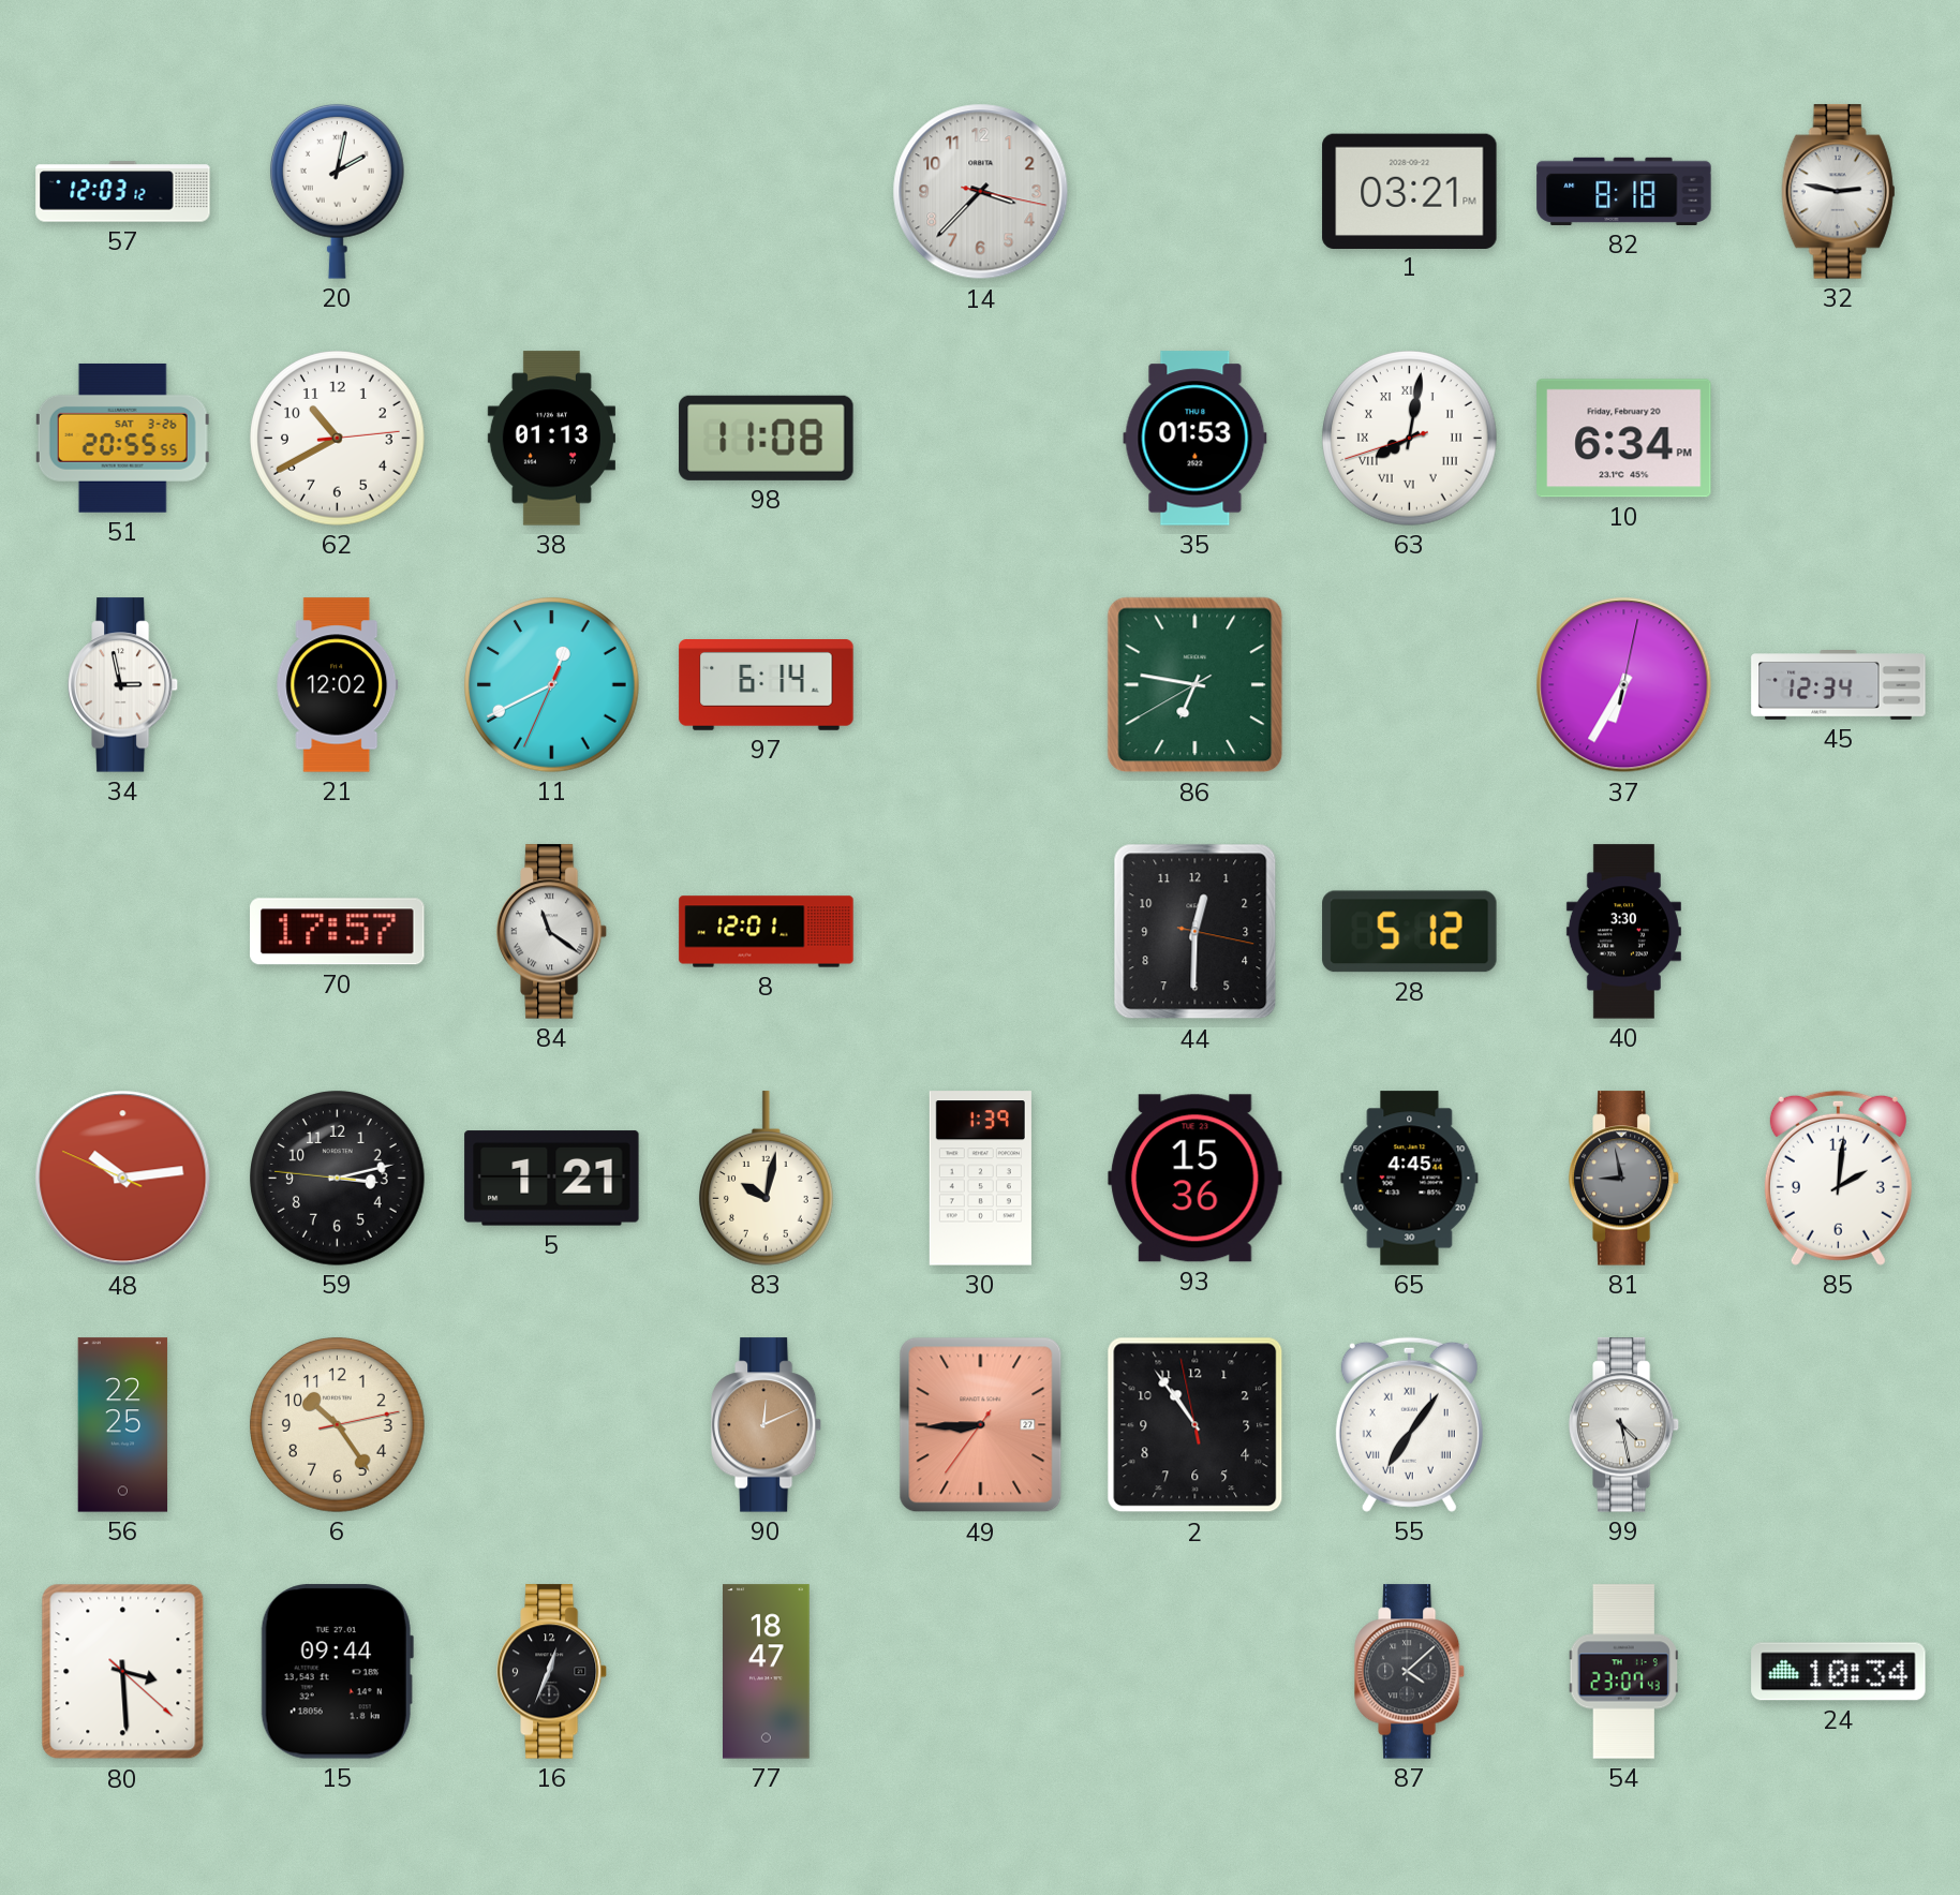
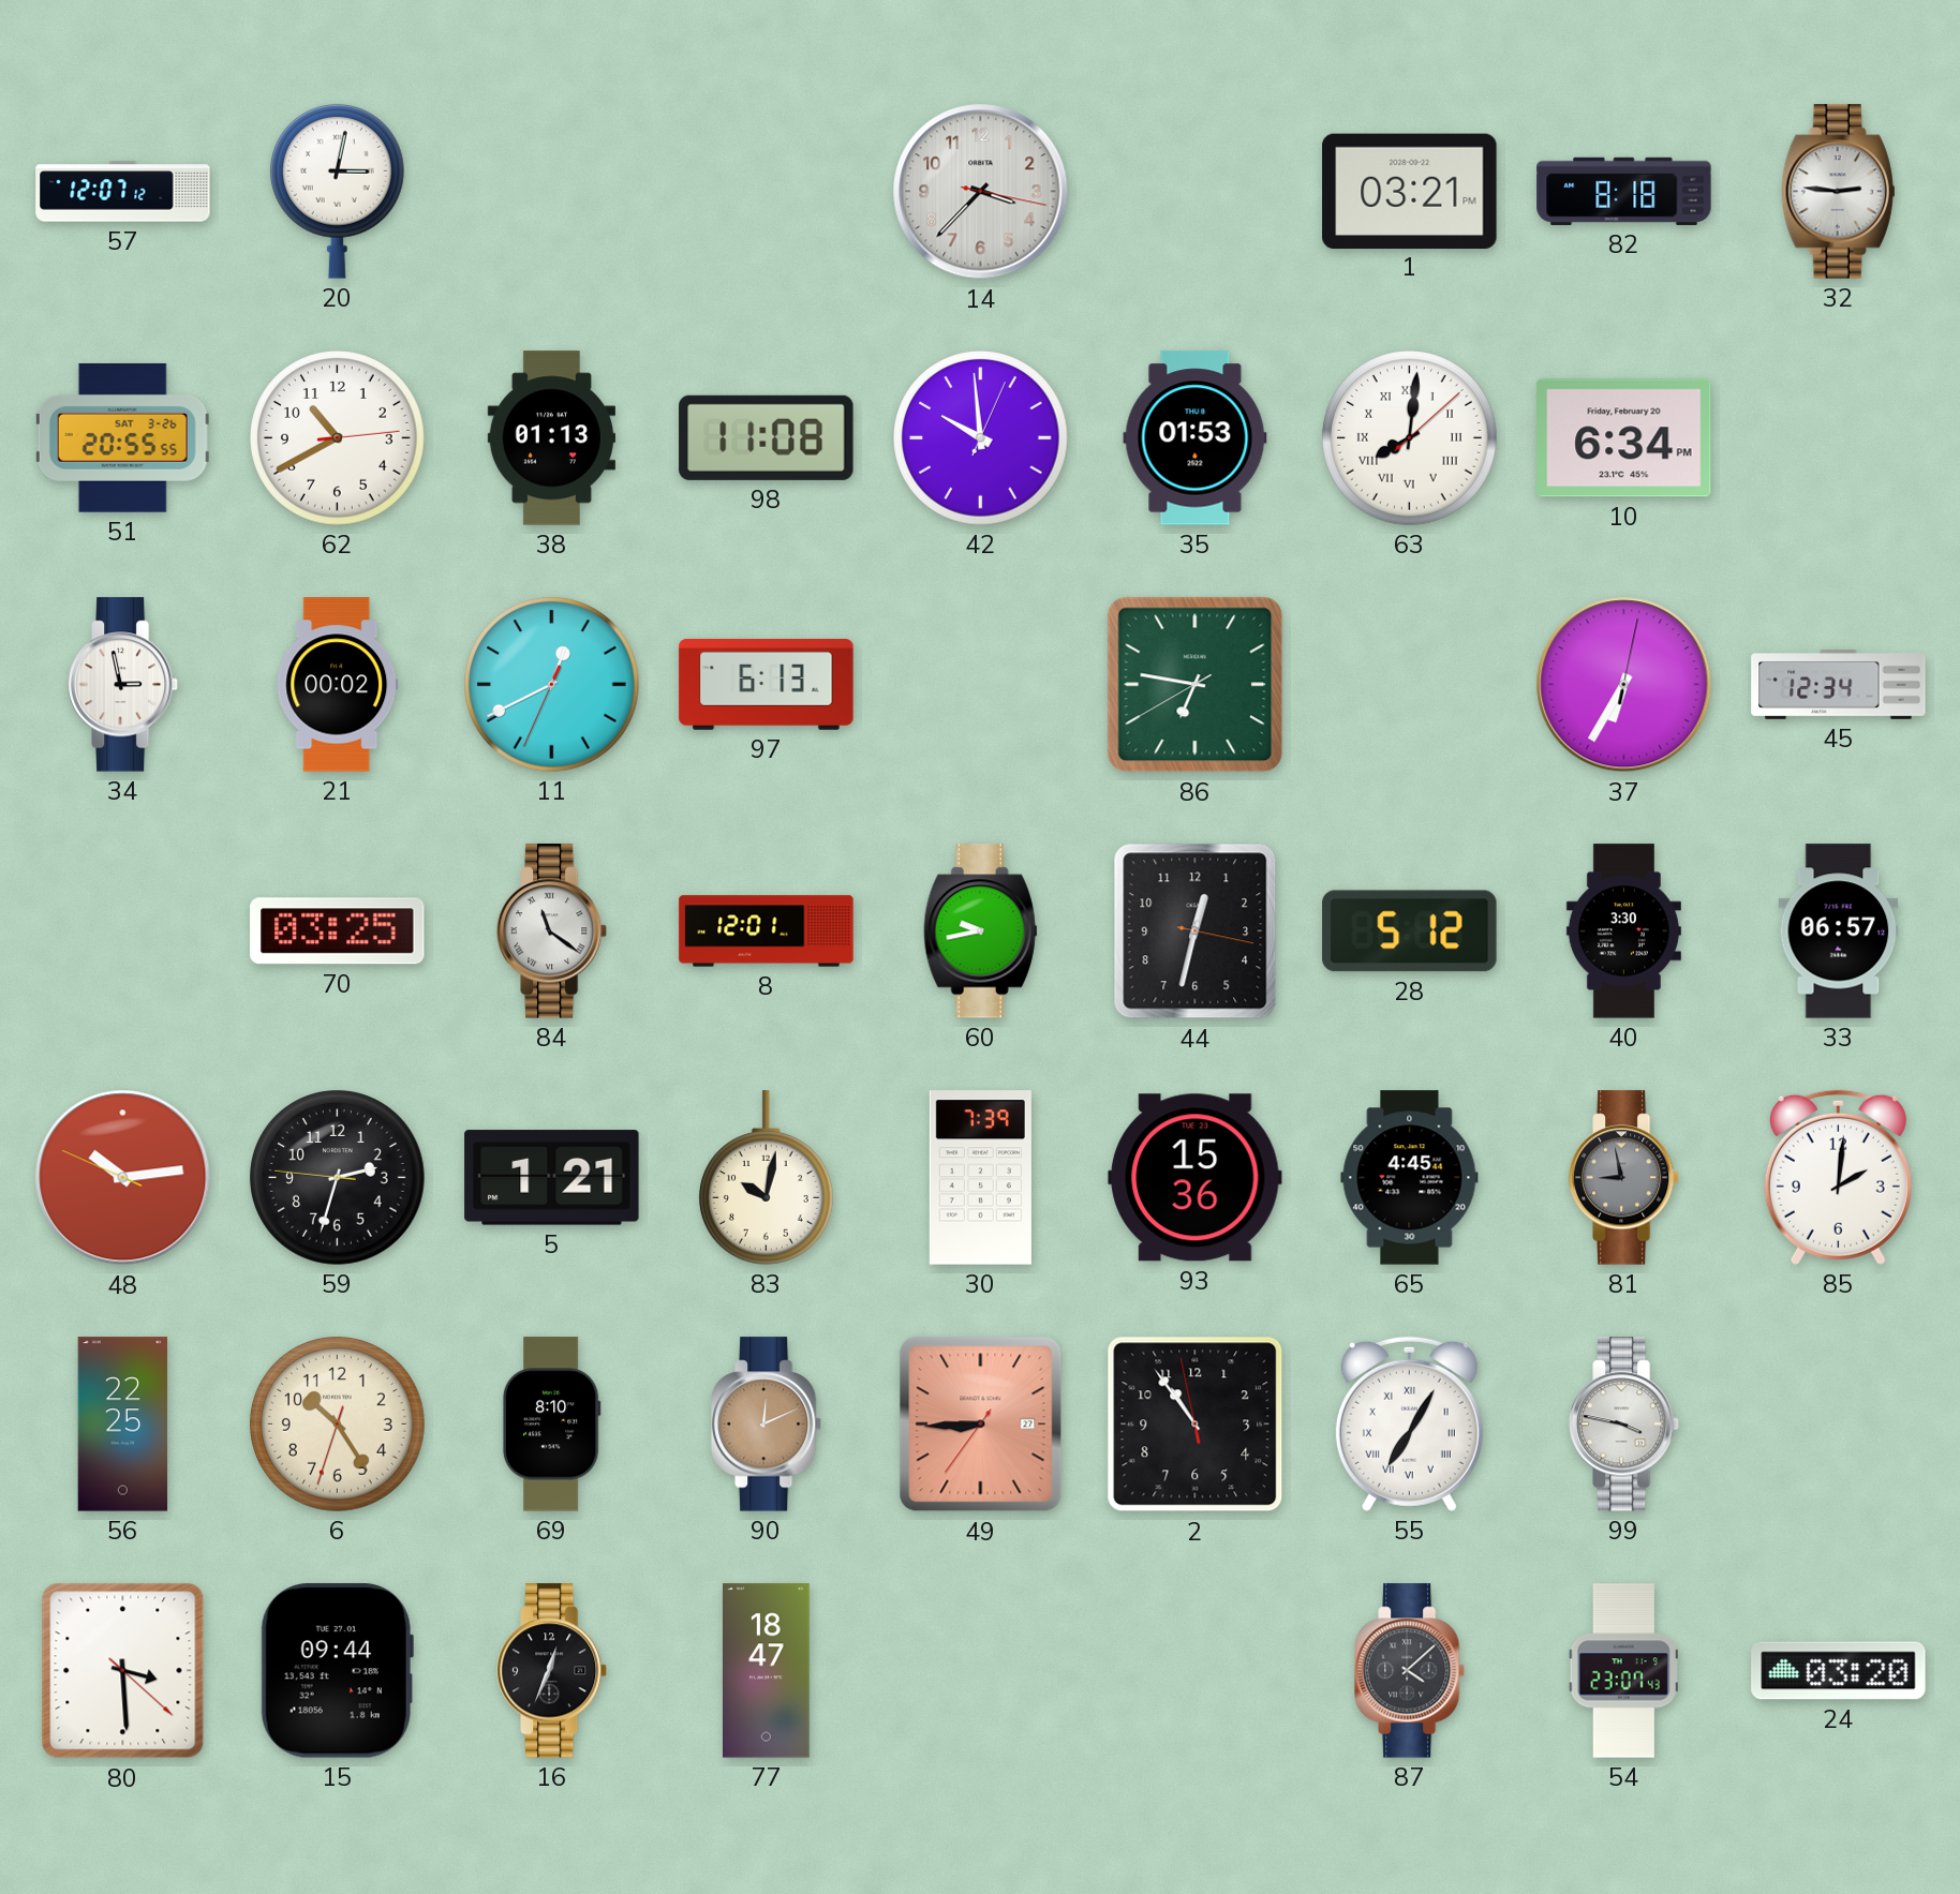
57: 12:03 -> 12:07
20: 2:02 -> 3:02
32: 2:47 -> 2:46
42: none -> 9:59
63: 8:01:42 -> 8:01:08
21: 12:02 -> 00:02
97: 6:14 -> 6:13
70: 17:57 -> 03:25
60: none -> 9:43
44: 12:30 -> 12:32
33: none -> 06:57
59: 3:12 -> 2:32
30: 1:39 -> 7:39
6: 10:24:13 -> 10:24:33
69: none -> 8:10
55: 7:06 -> 7:05
99: 4:28 -> 3:47
24: 10:34 -> 03:20
